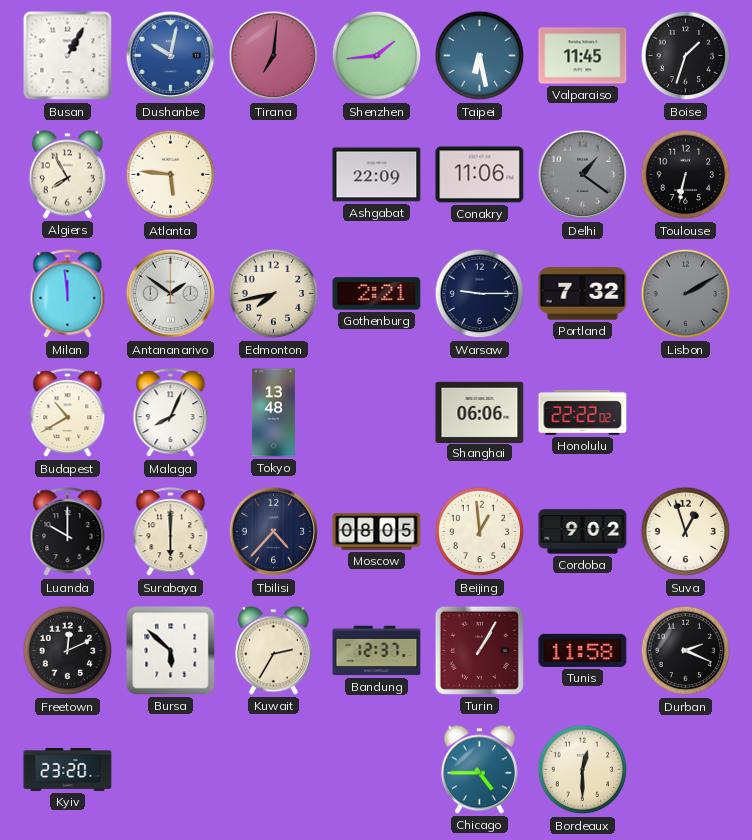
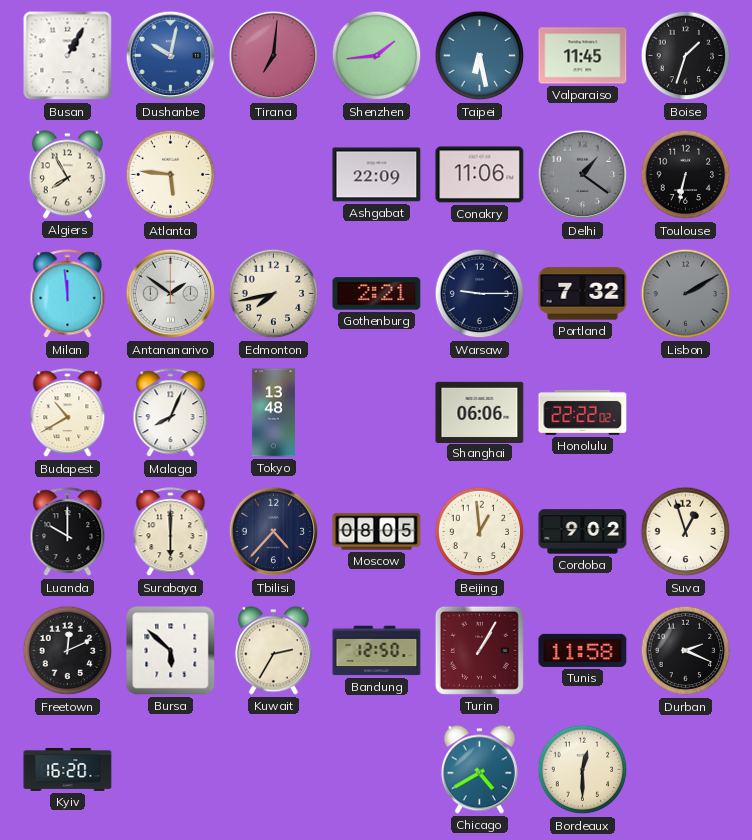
Bandung: 12:37 -> 12:50
Kyiv: 23:20 -> 16:20
Chicago: 4:45 -> 4:40
